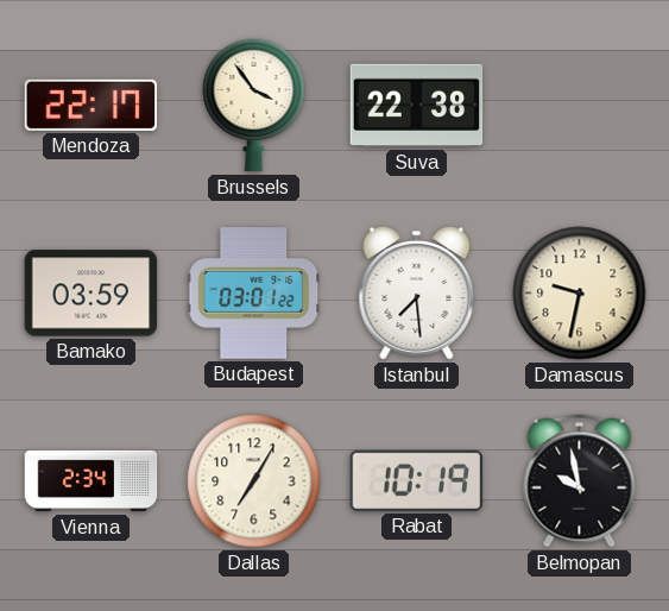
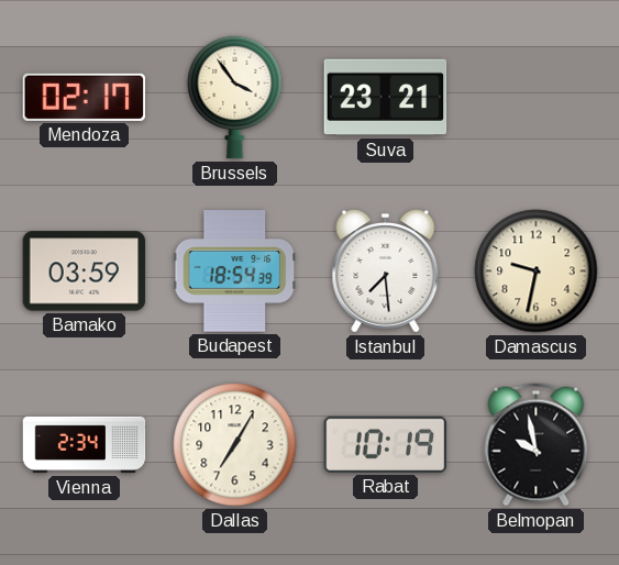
Mendoza: 22:17 -> 02:17
Suva: 22:38 -> 23:21
Budapest: 03:01 -> 18:54
